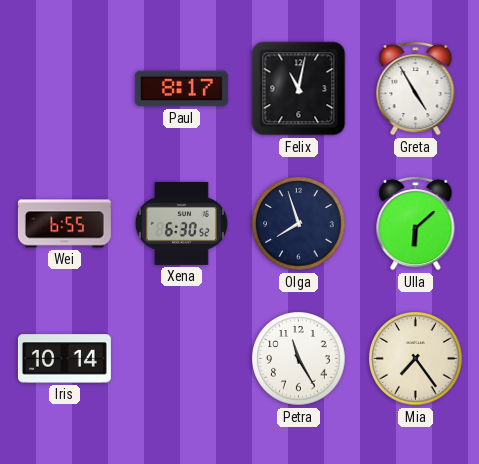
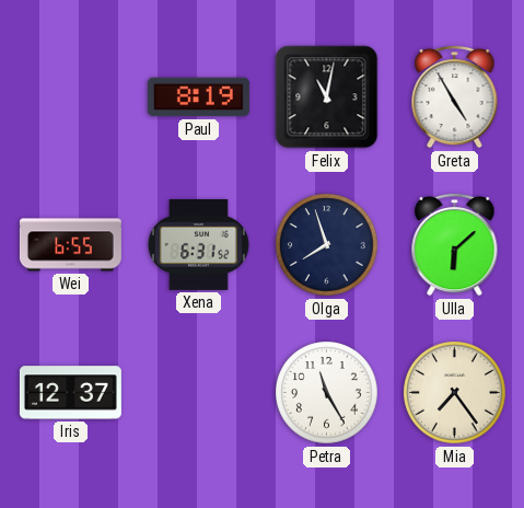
Paul: 8:17 -> 8:19
Xena: 6:30 -> 6:31
Iris: 10:14 -> 12:37
